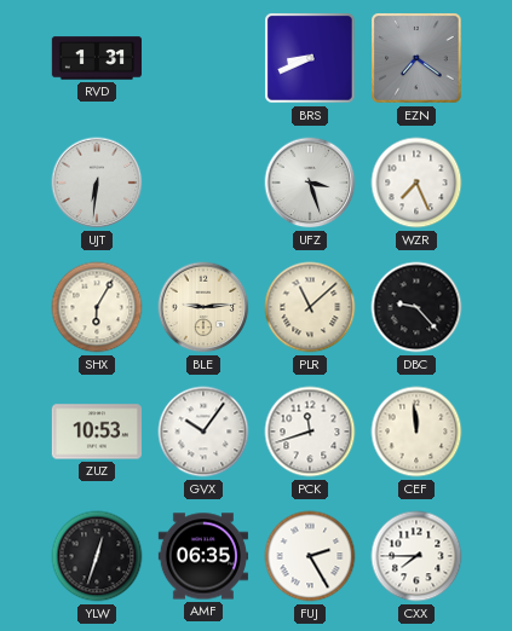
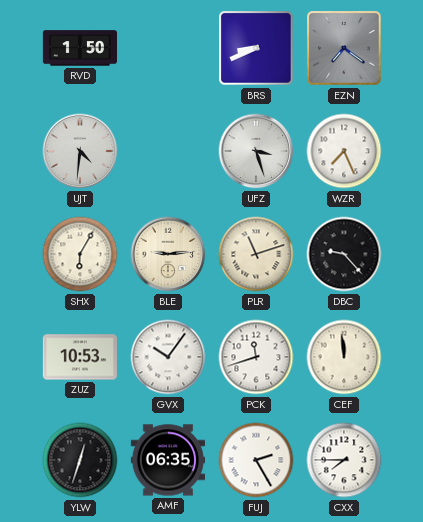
RVD: 1:31 -> 1:50
UJT: 6:31 -> 4:31
PLR: 11:08 -> 11:12
